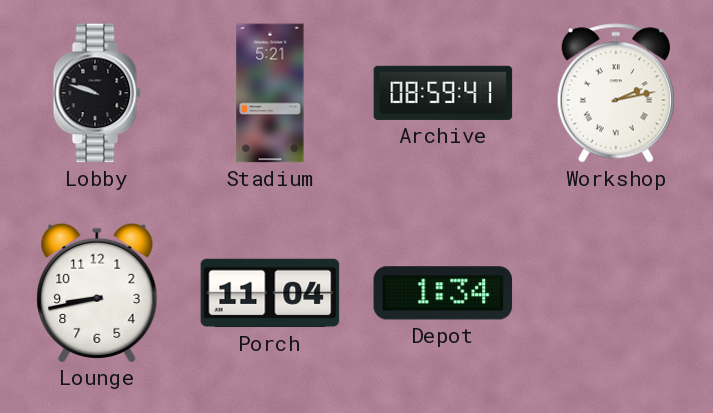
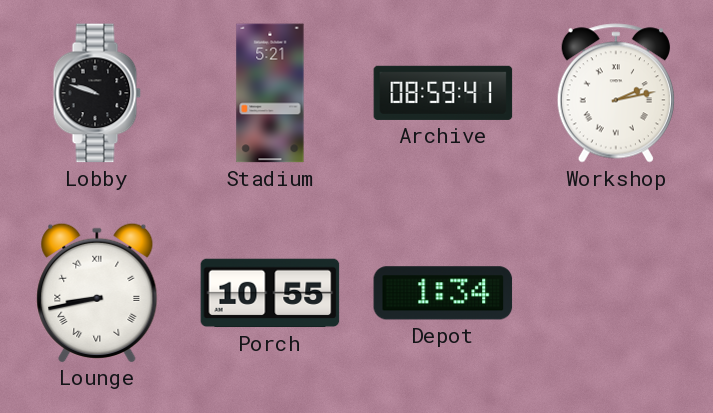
Lounge numerals: Arabic -> Roman
Porch: 11:04 -> 10:55
